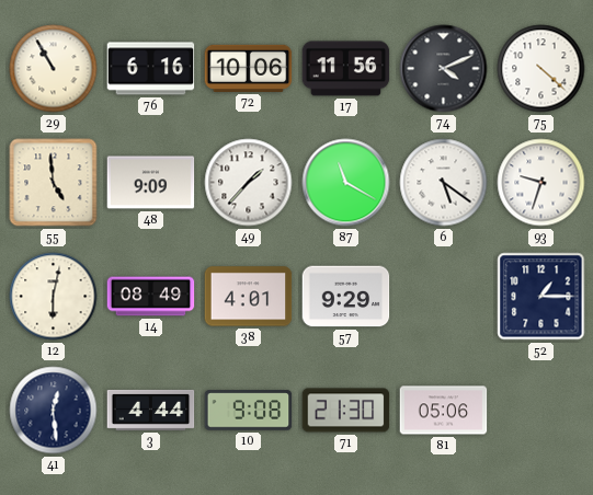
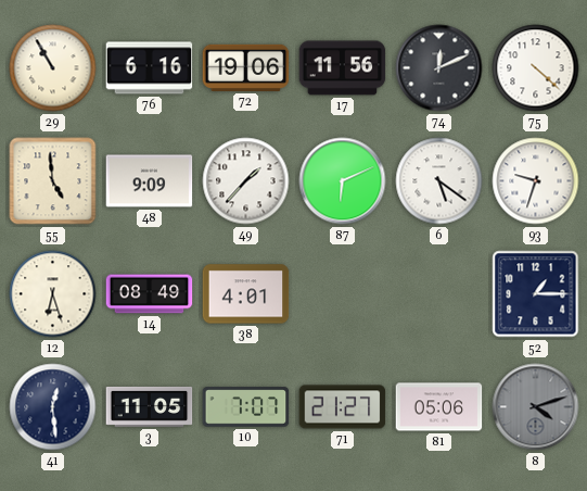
72: 10:06 -> 19:06
74: 4:11 -> 12:11
87: 11:20 -> 6:11
12: 6:02 -> 6:27
57: 9:29 -> none
3: 4:44 -> 11:05
10: 9:08 -> 7:07
71: 21:30 -> 21:27
8: none -> 4:12
